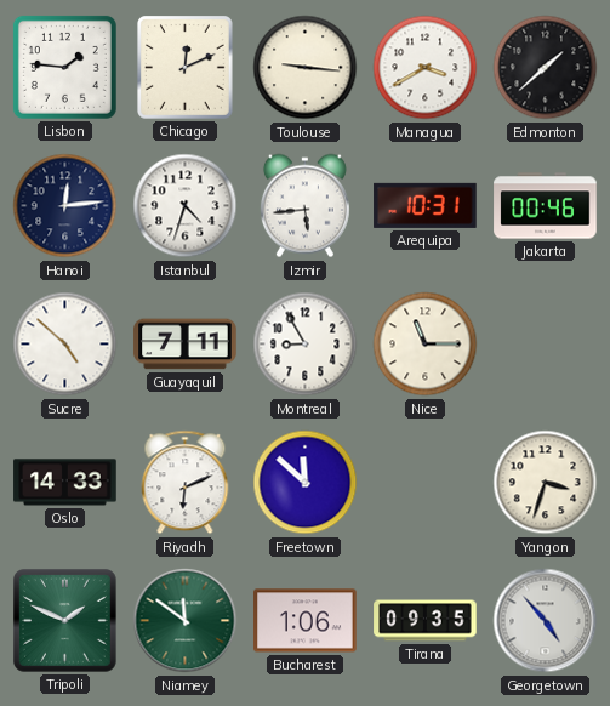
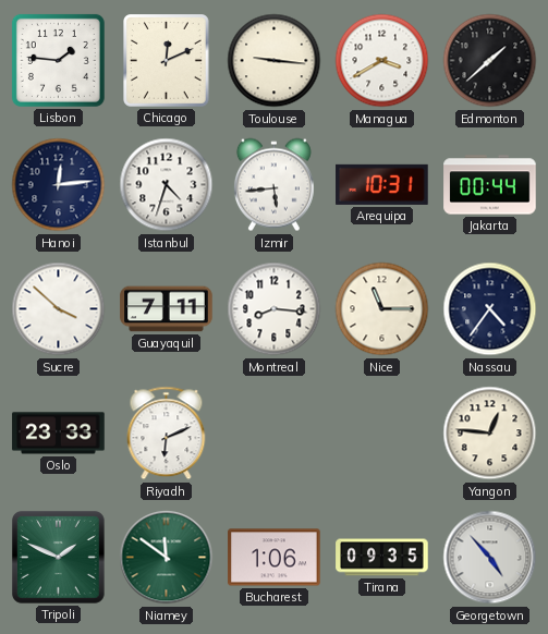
Jakarta: 00:46 -> 00:44
Sucre: 4:52 -> 3:52
Montreal: 8:55 -> 8:16
Nassau: none -> 4:36
Oslo: 14:33 -> 23:33
Freetown: 11:52 -> none
Yangon: 3:33 -> 12:46
